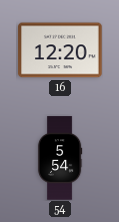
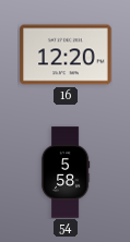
54: 5:54 -> 5:58
